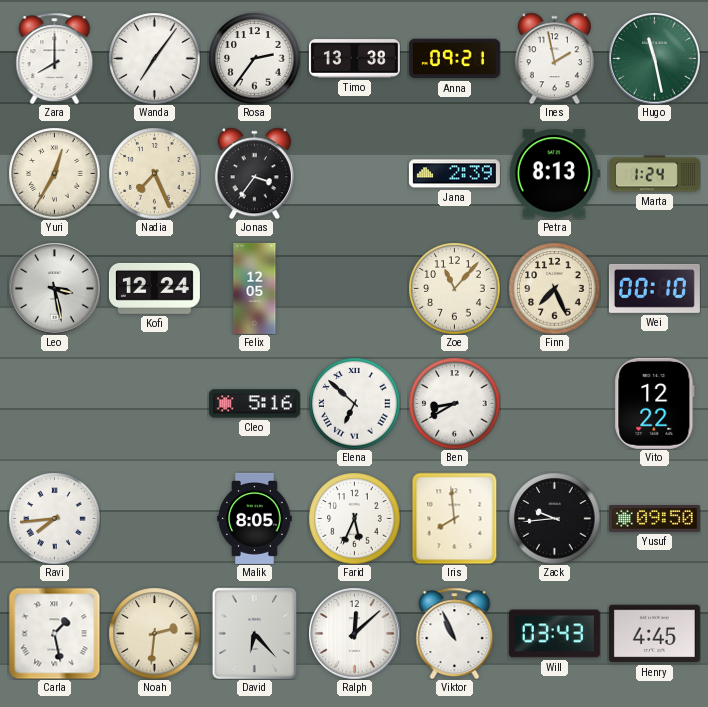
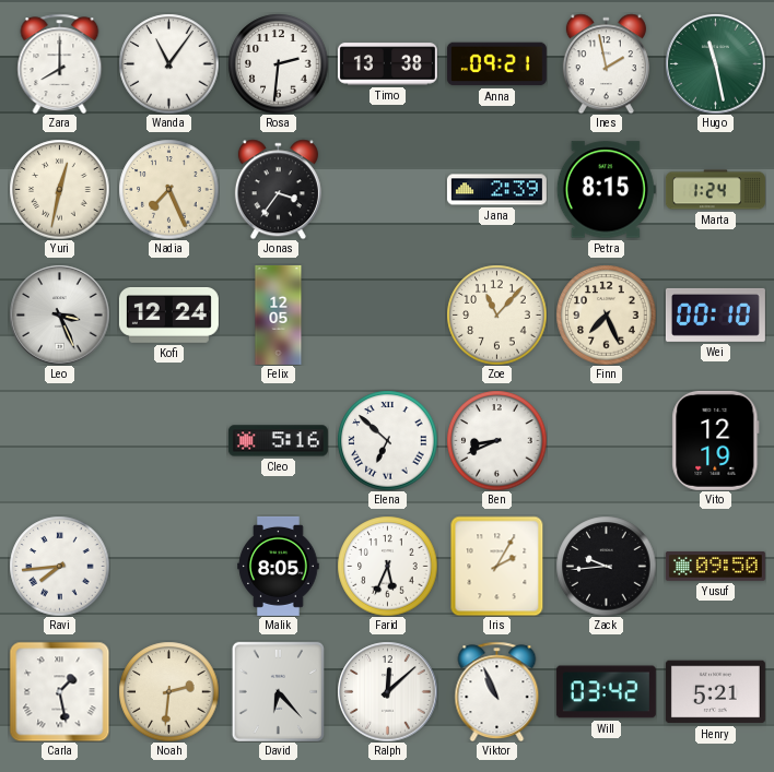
Wanda: 7:06 -> 11:06
Rosa: 2:36 -> 2:31
Yuri: 12:35 -> 12:32
Petra: 8:13 -> 8:15
Leo: 3:28 -> 3:26
Ben: 8:40 -> 8:41
Vito: 12:22 -> 12:19
Iris: 7:59 -> 2:05
Will: 03:43 -> 03:42
Henry: 4:45 -> 5:21
